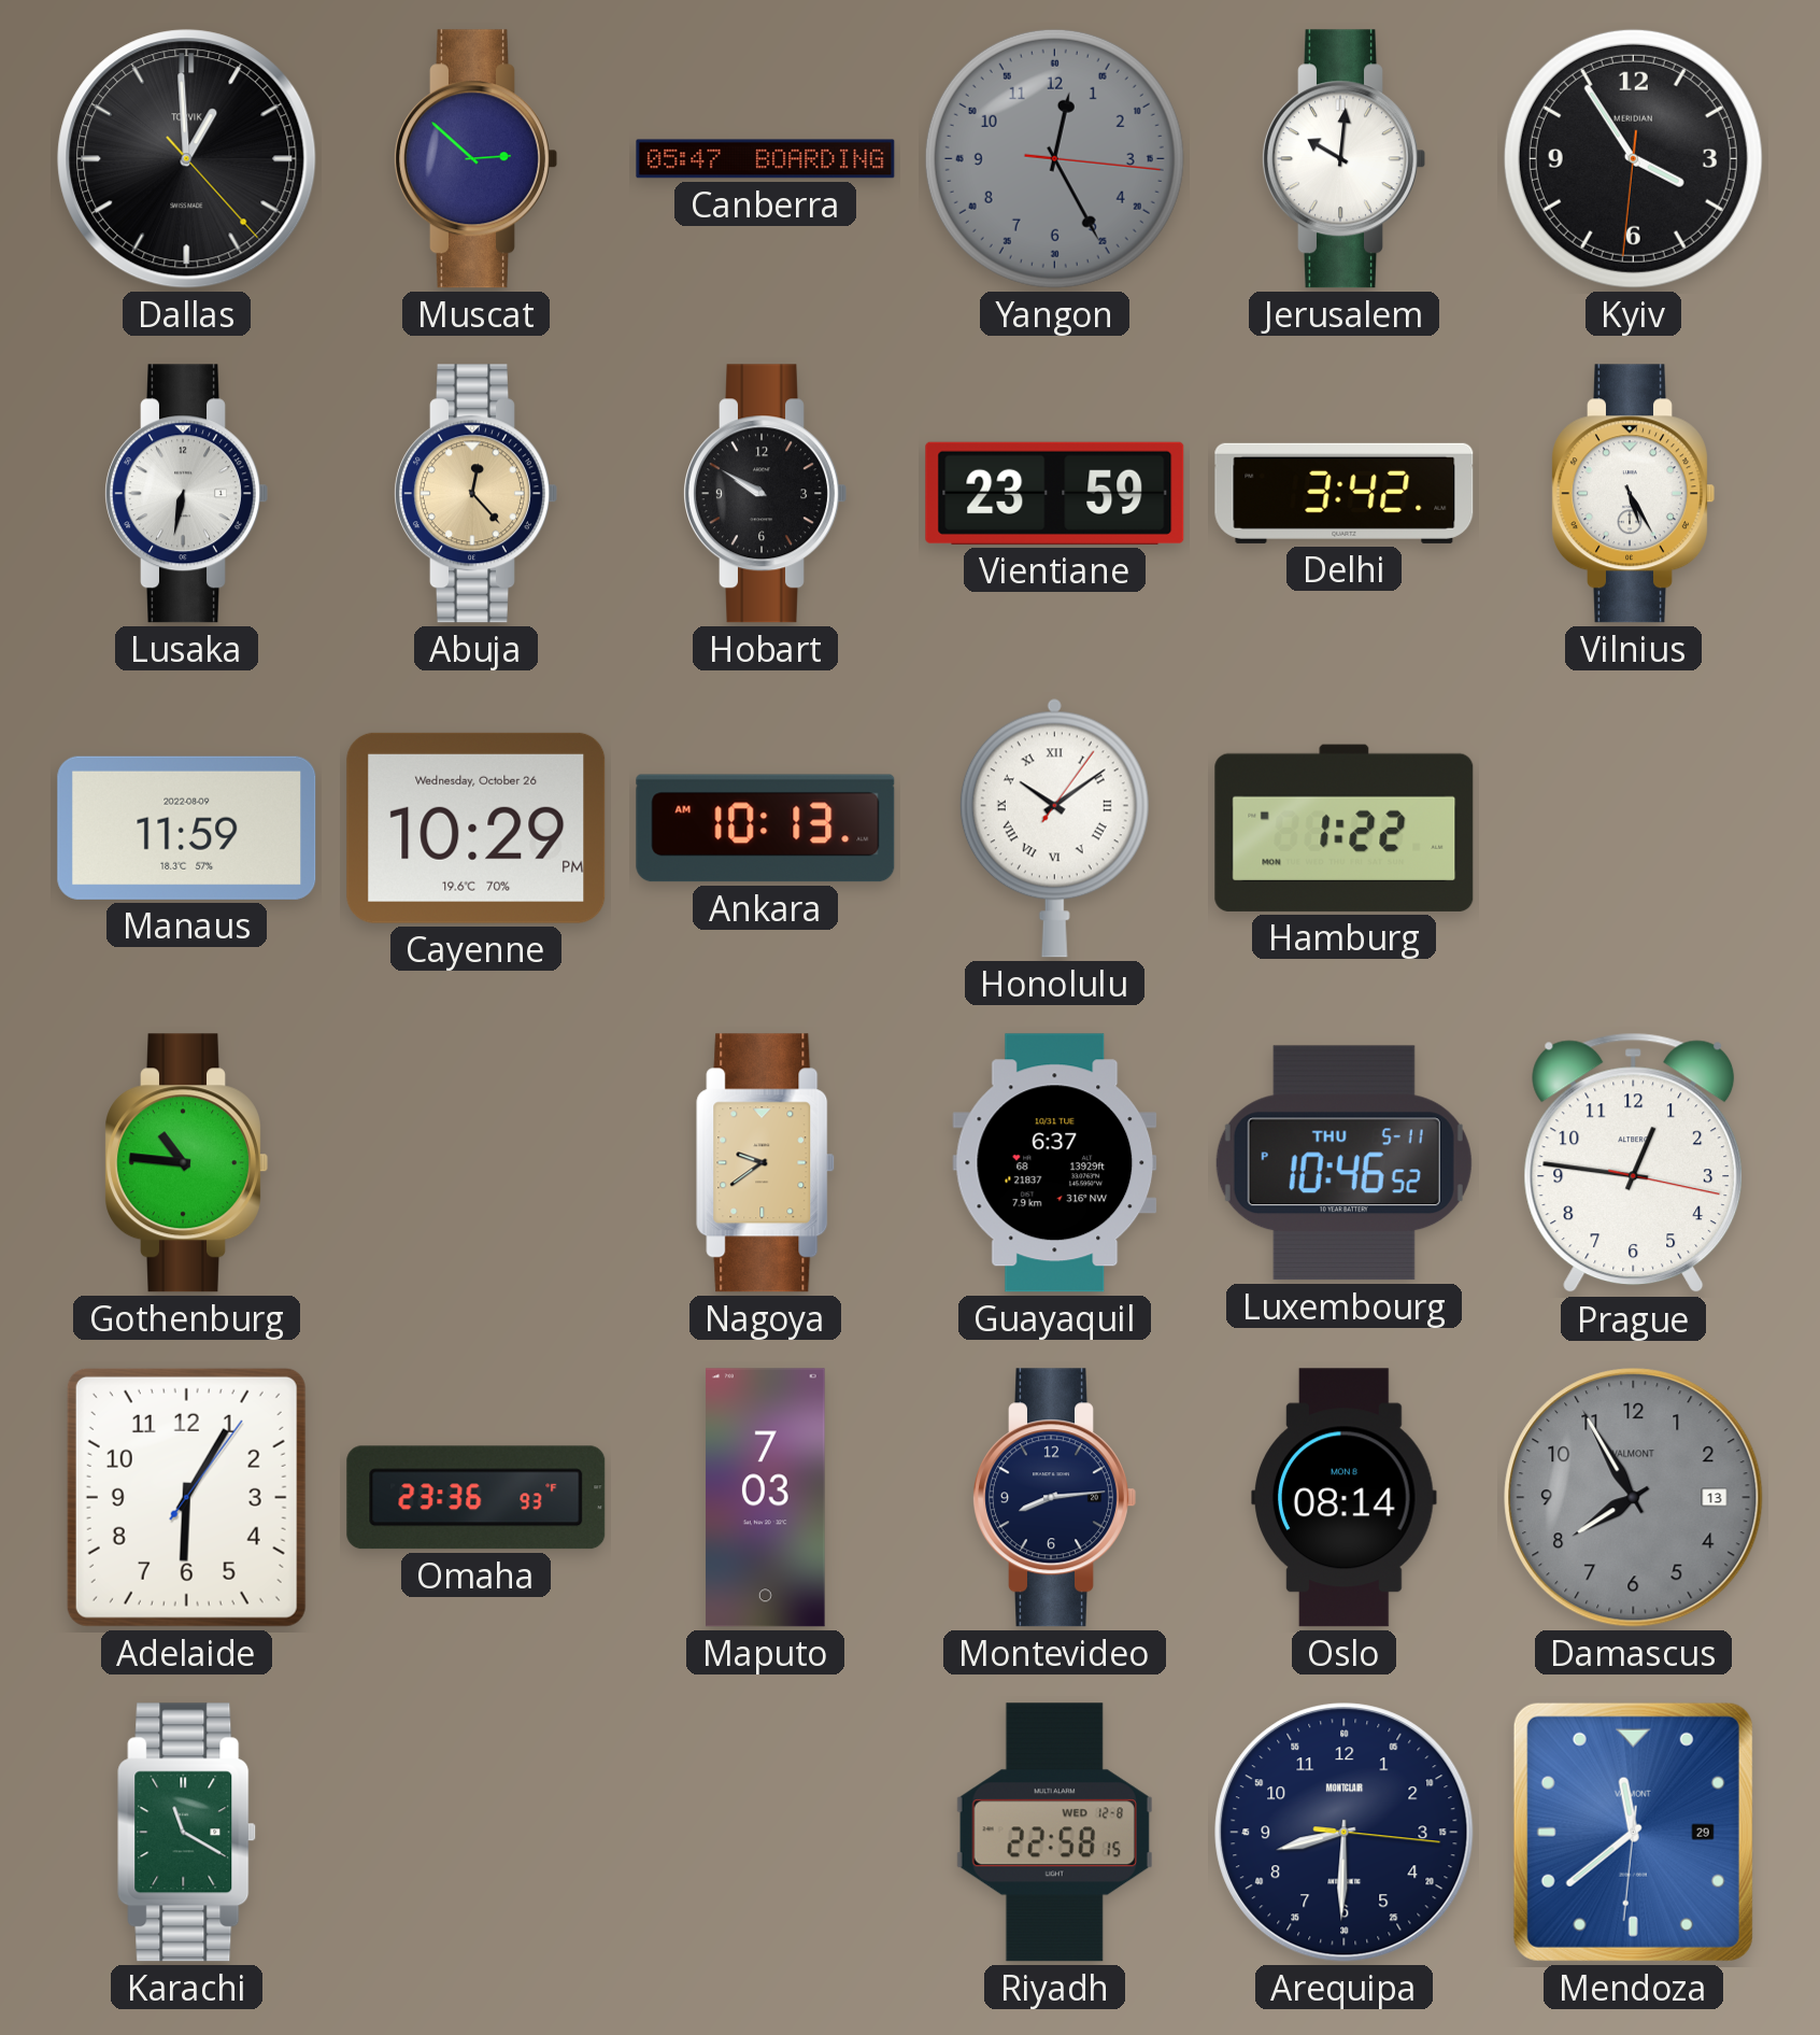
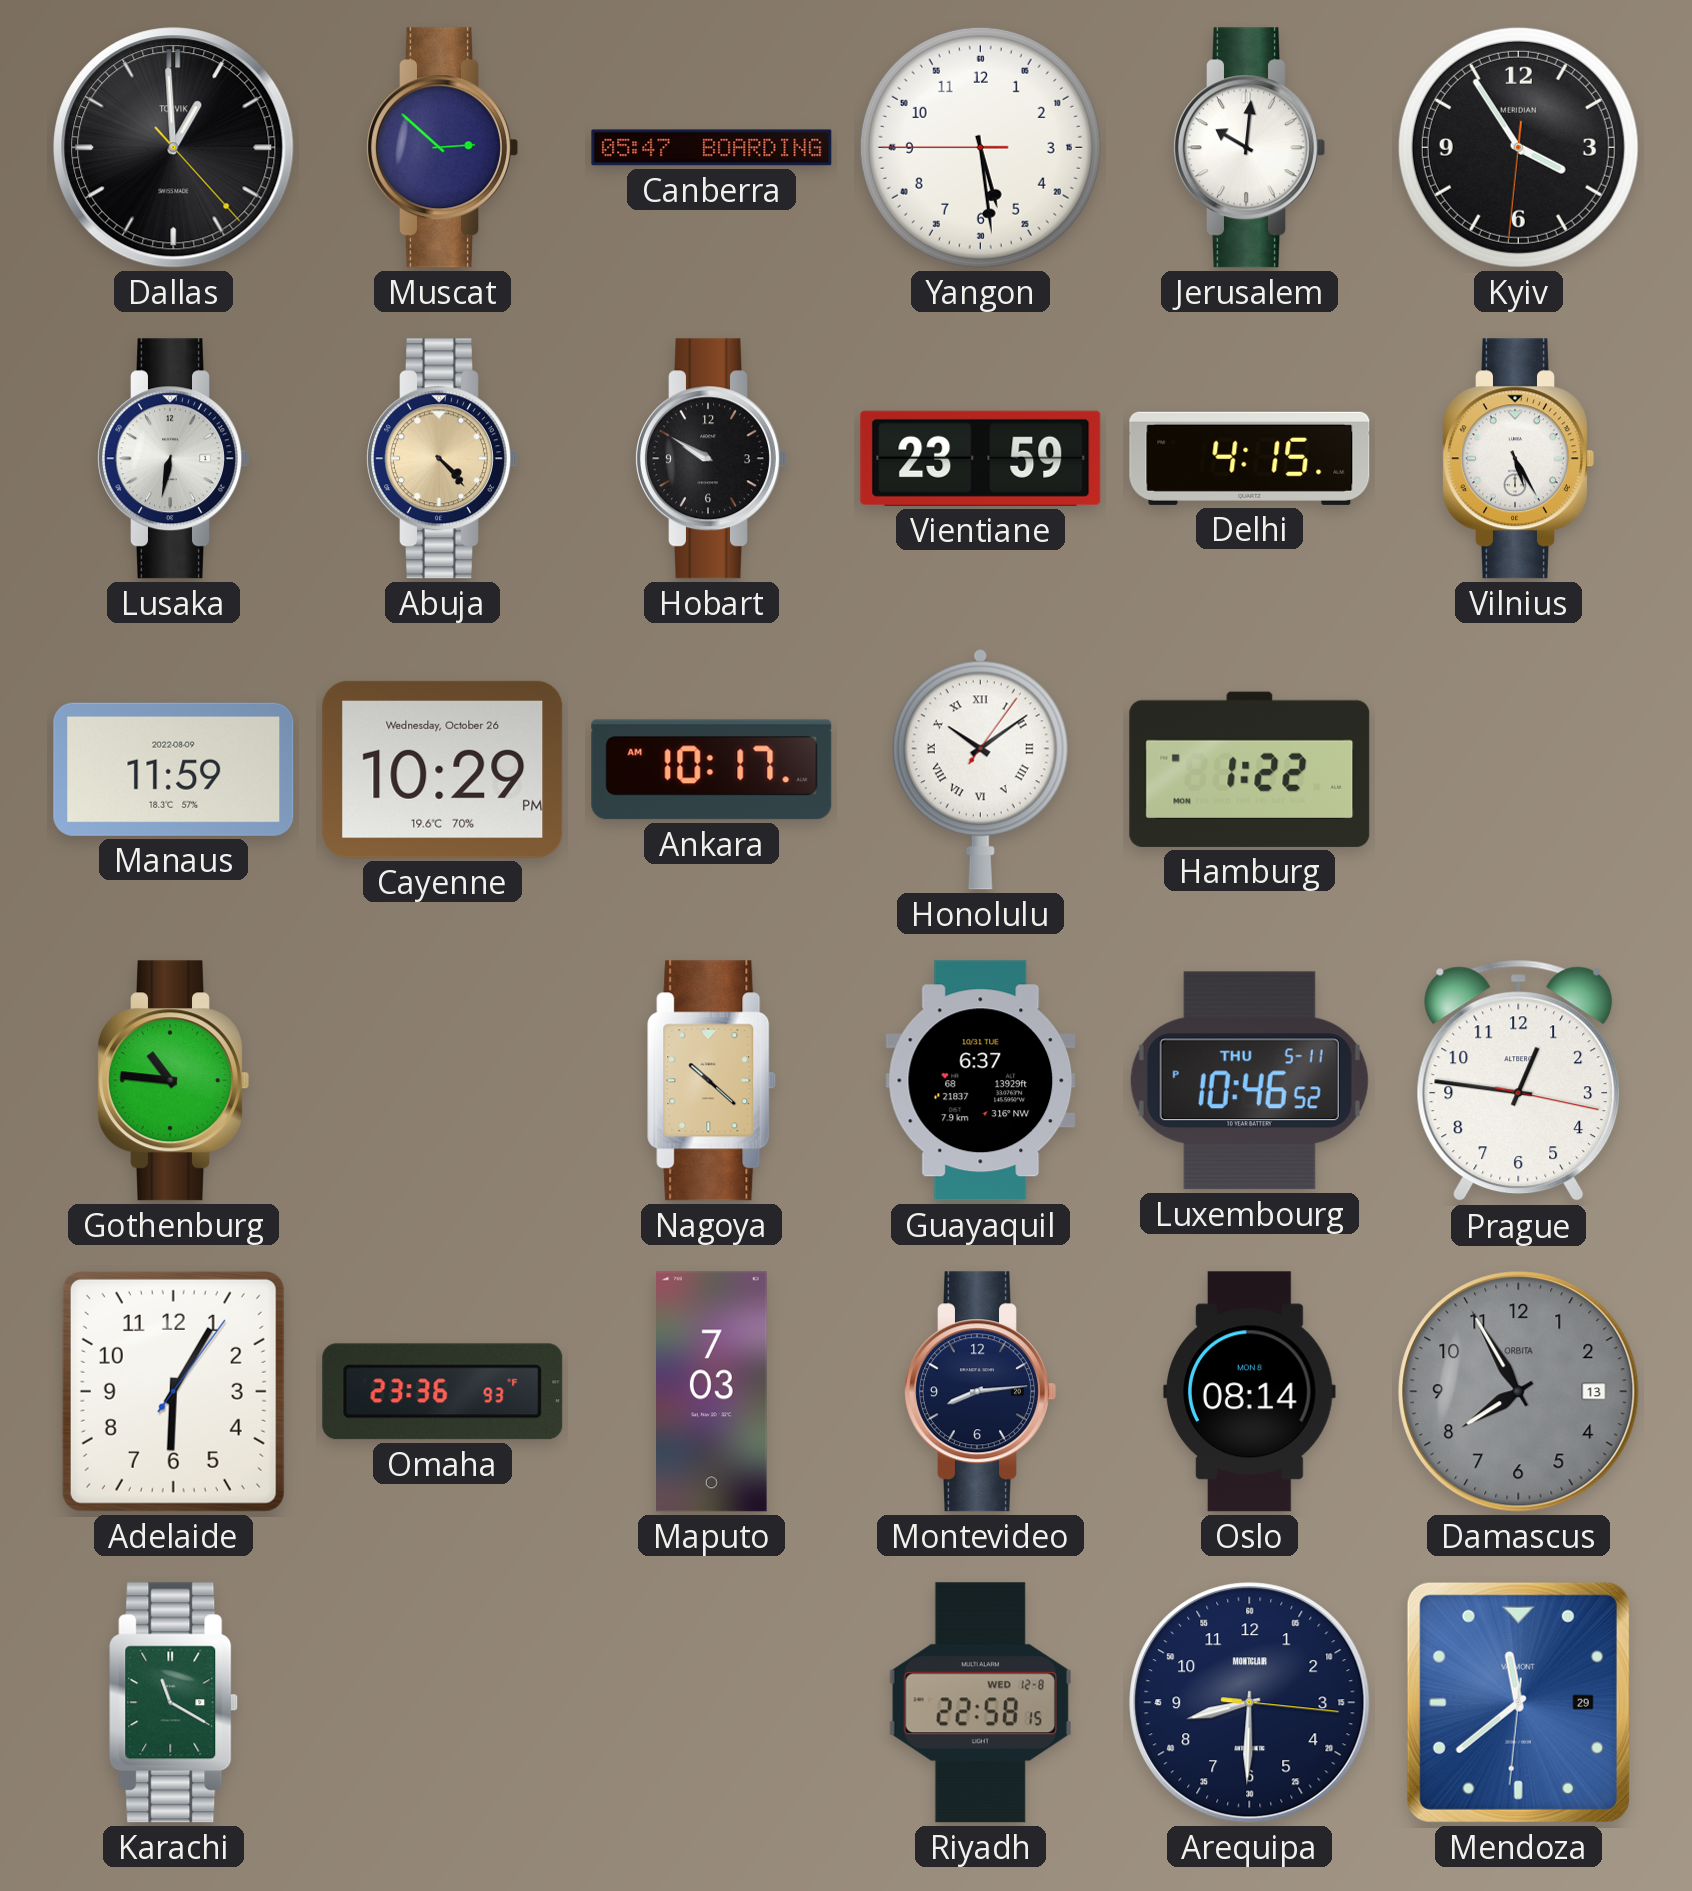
Yangon: 12:25 -> 5:28
Yangon dial: grey -> white
Abuja: 12:23 -> 4:23
Delhi: 3:42 -> 4:15
Ankara: 10:13 -> 10:17
Nagoya: 9:39 -> 10:22
Damascus brand: VALMONT -> ORBITA
